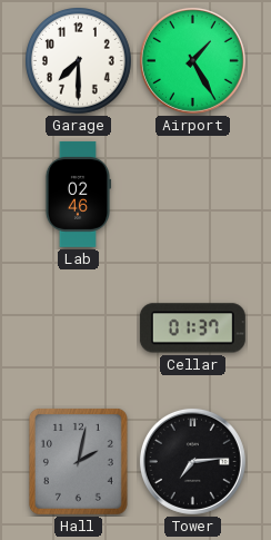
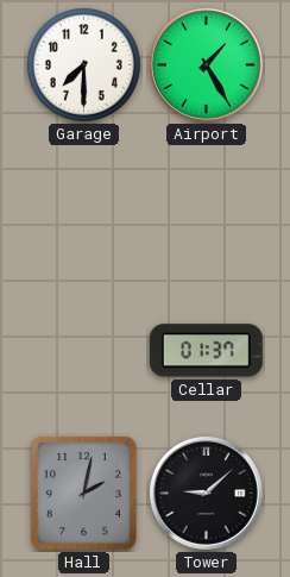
Lab: 02:46 -> none
Tower: 7:14 -> 9:08
